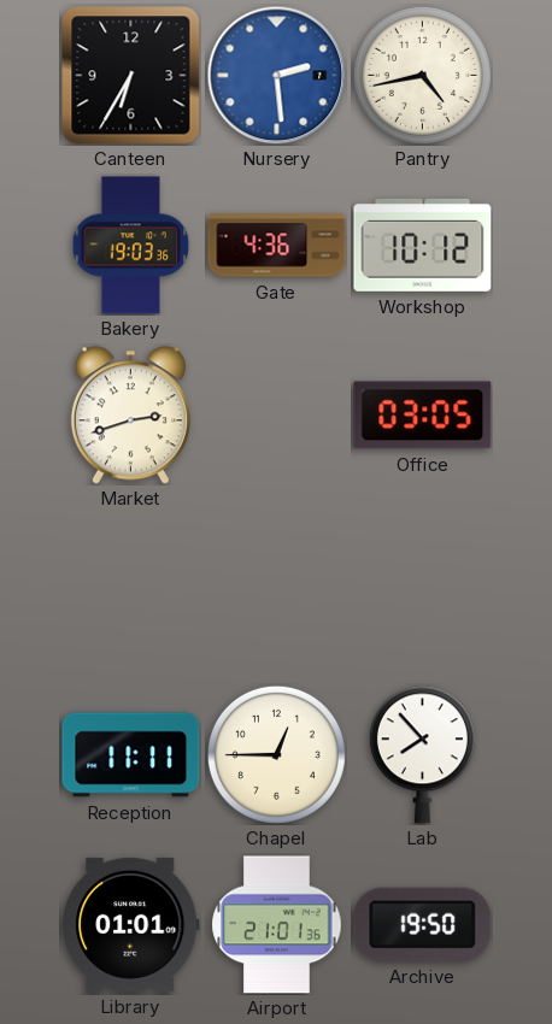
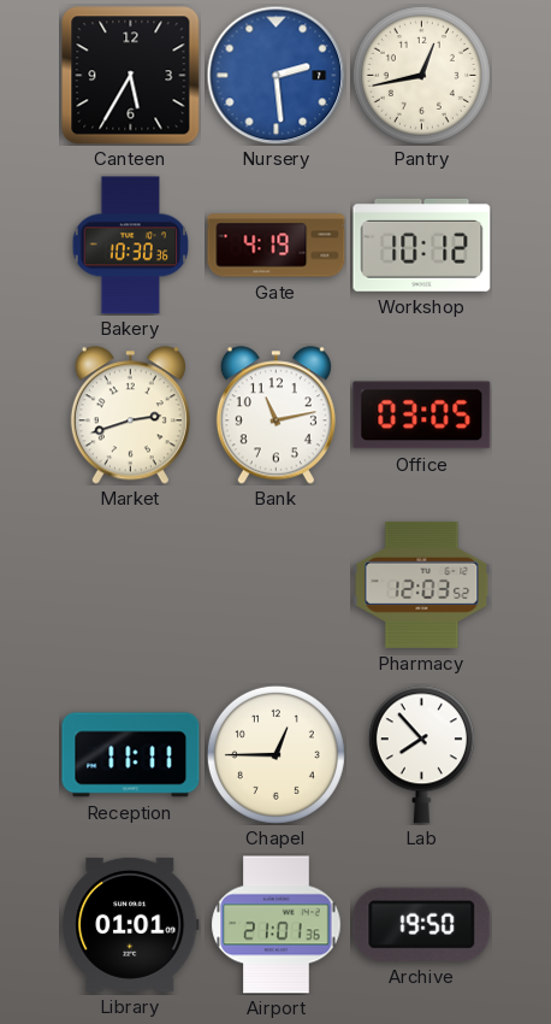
Canteen: 6:35 -> 5:35
Pantry: 4:43 -> 12:43
Bakery: 19:03 -> 10:30
Gate: 4:36 -> 4:19
Bank: none -> 11:13
Pharmacy: none -> 12:03
